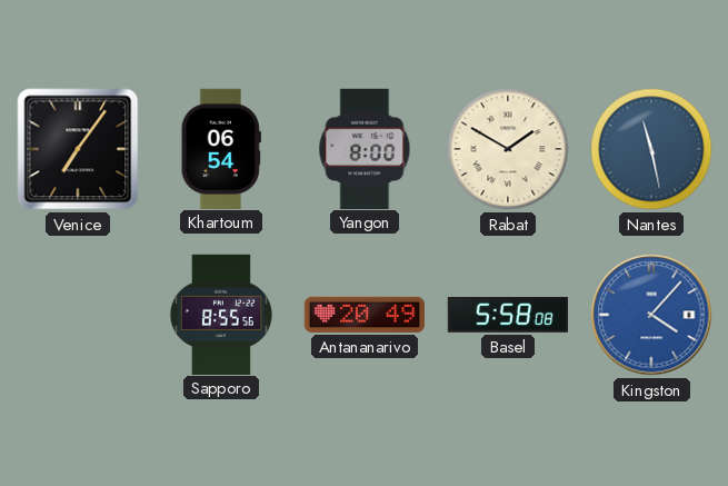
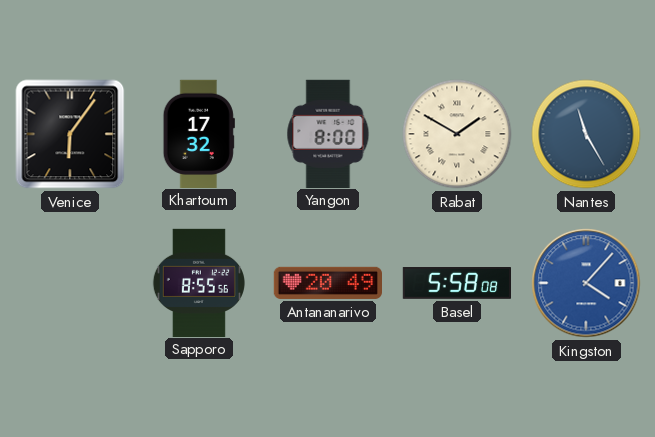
Venice: 7:06 -> 6:06
Khartoum: 06:54 -> 17:32
Nantes: 11:28 -> 11:25
